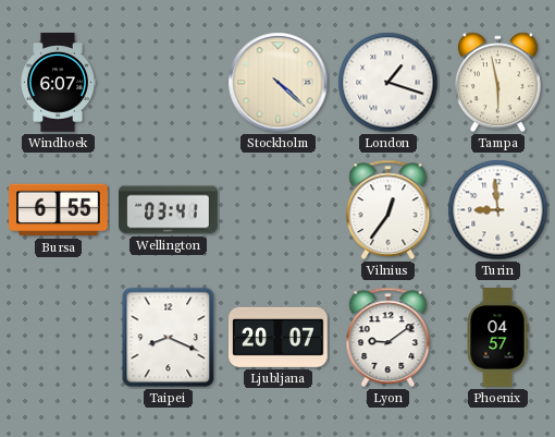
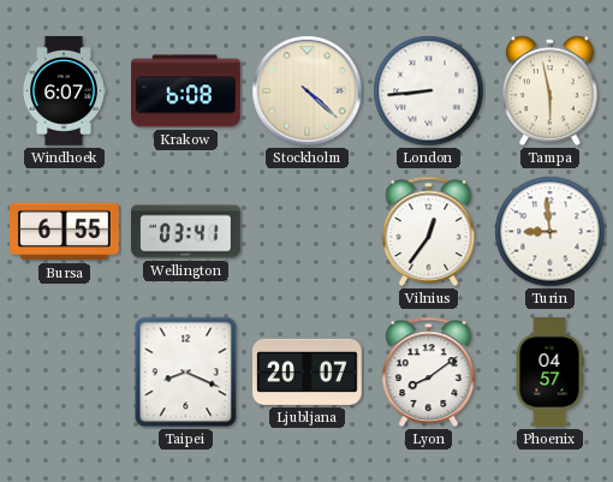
Krakow: none -> 6:08
London: 1:18 -> 8:44
Lyon: 9:09 -> 8:09
